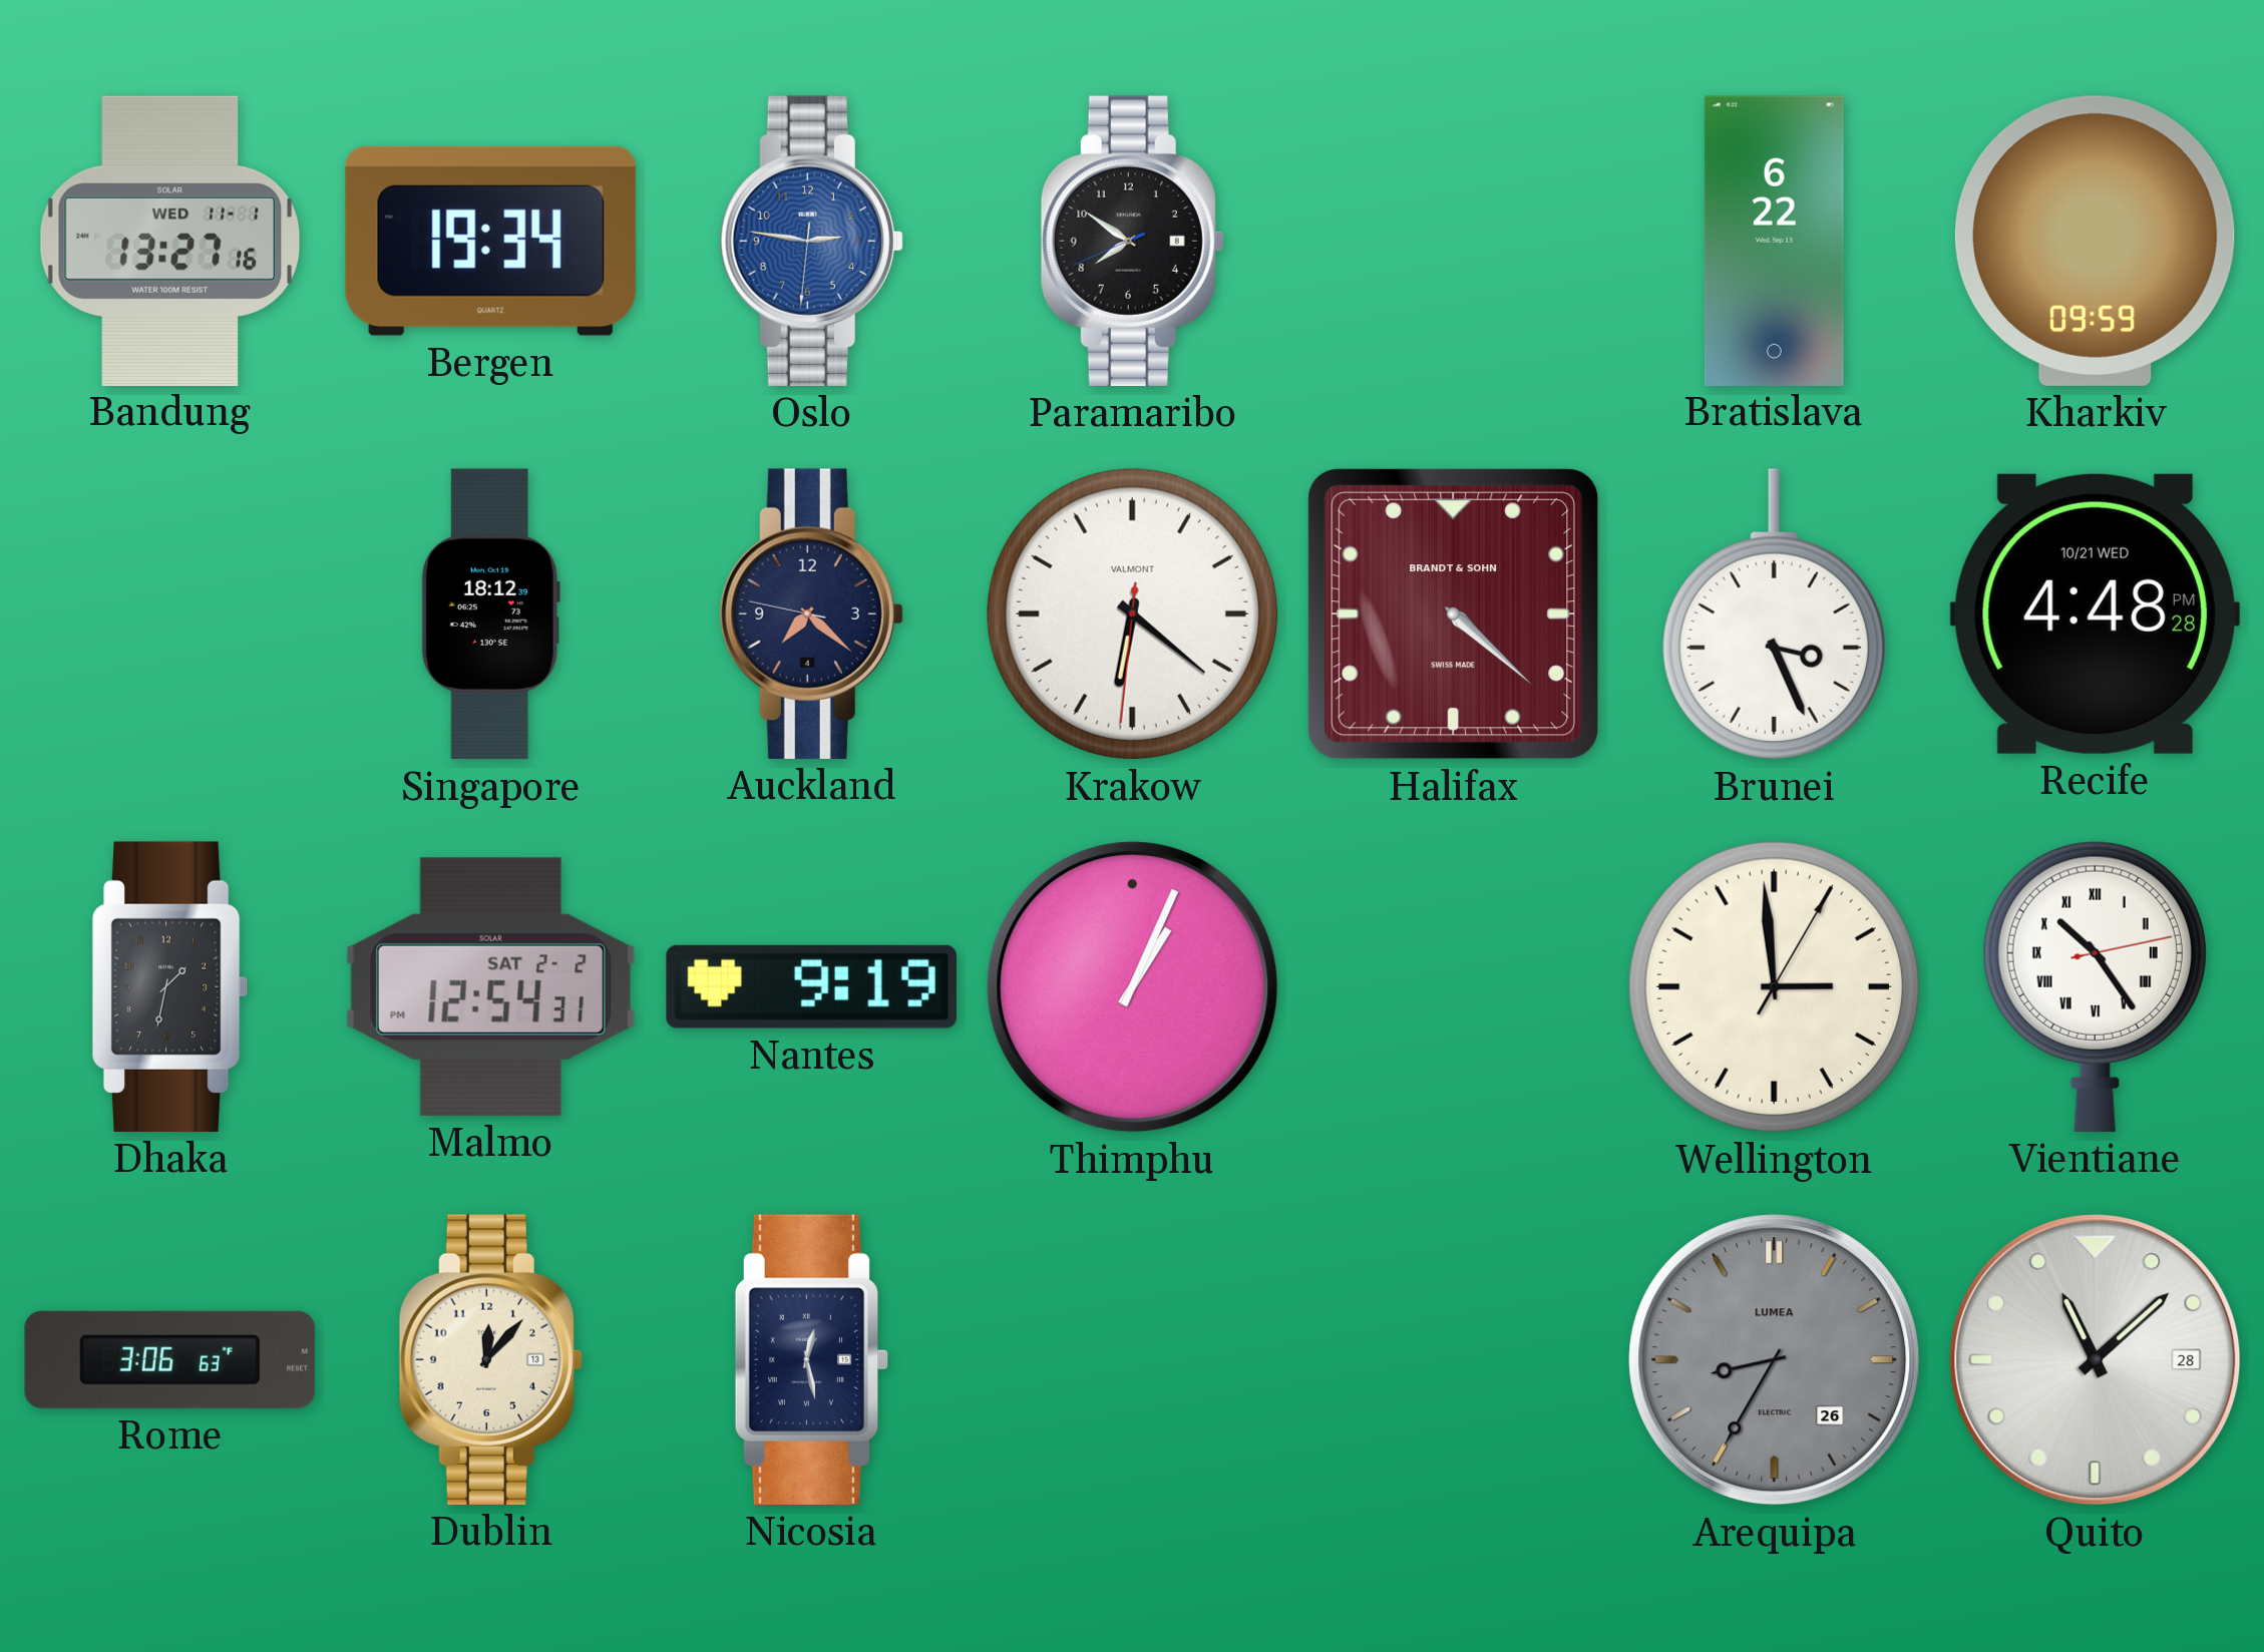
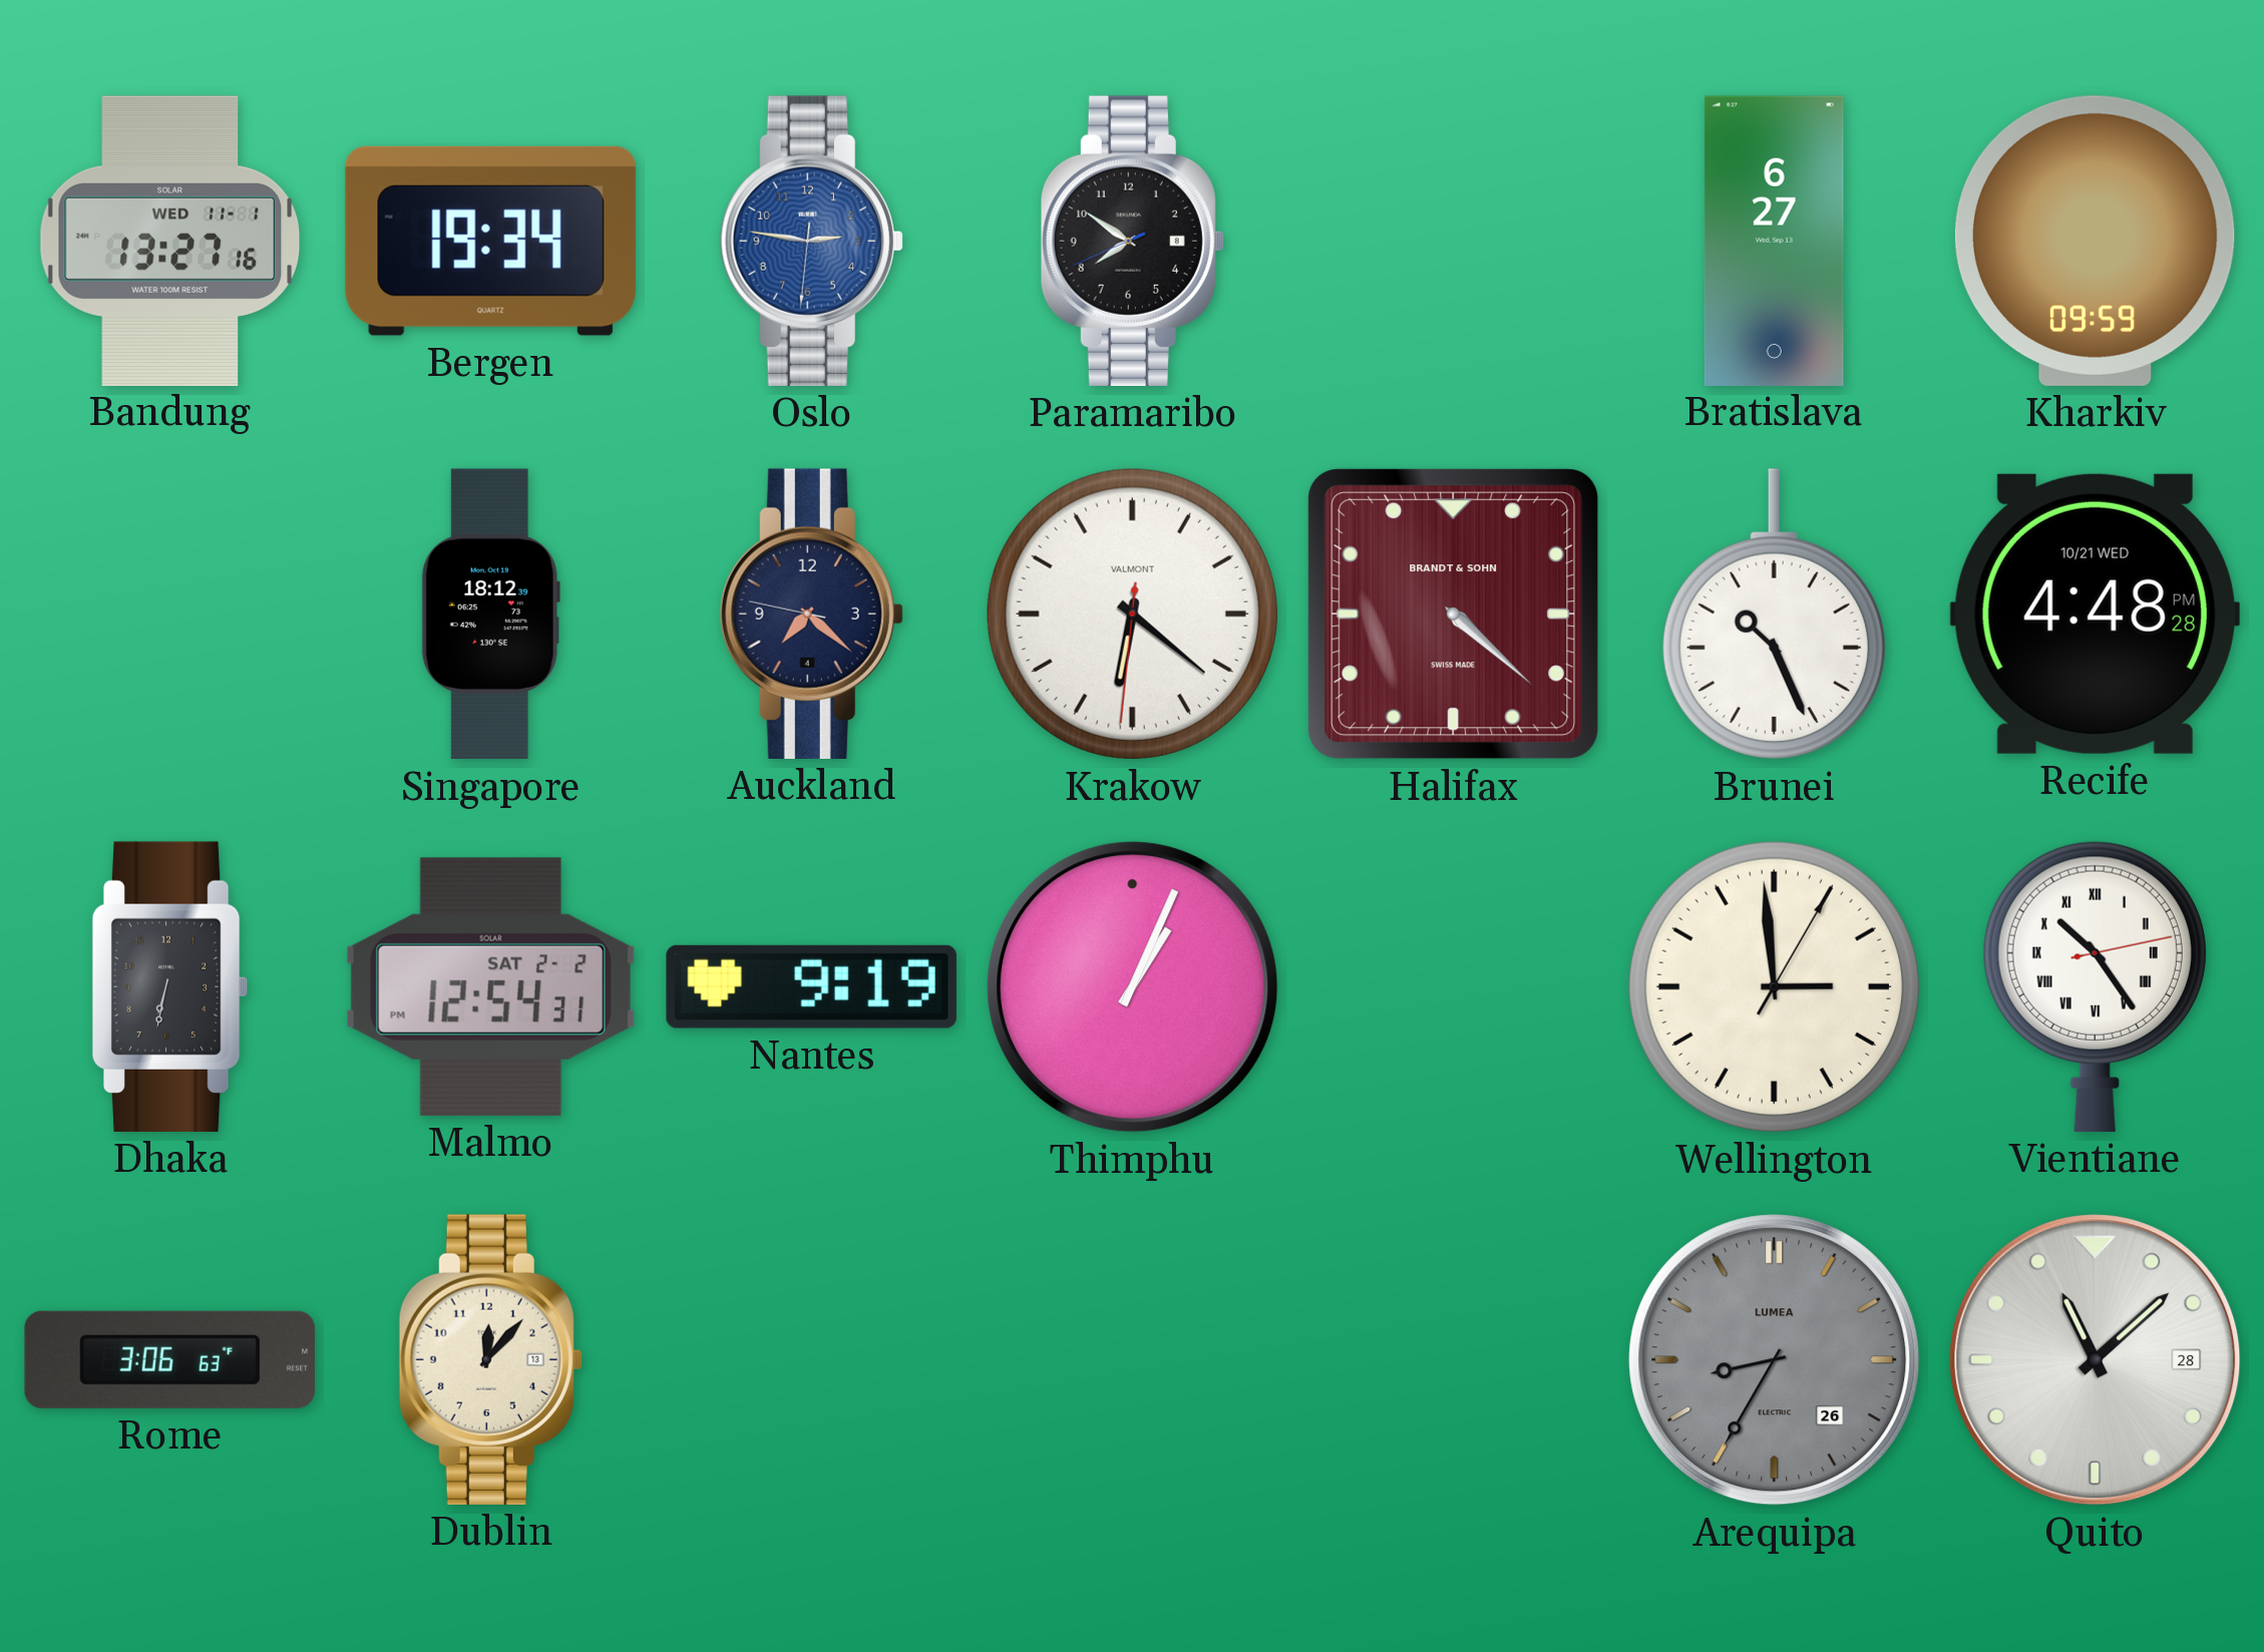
Bratislava: 6:22 -> 6:27
Brunei: 3:26 -> 10:26
Dhaka: 1:32 -> 6:32
Nicosia: 12:28 -> none
